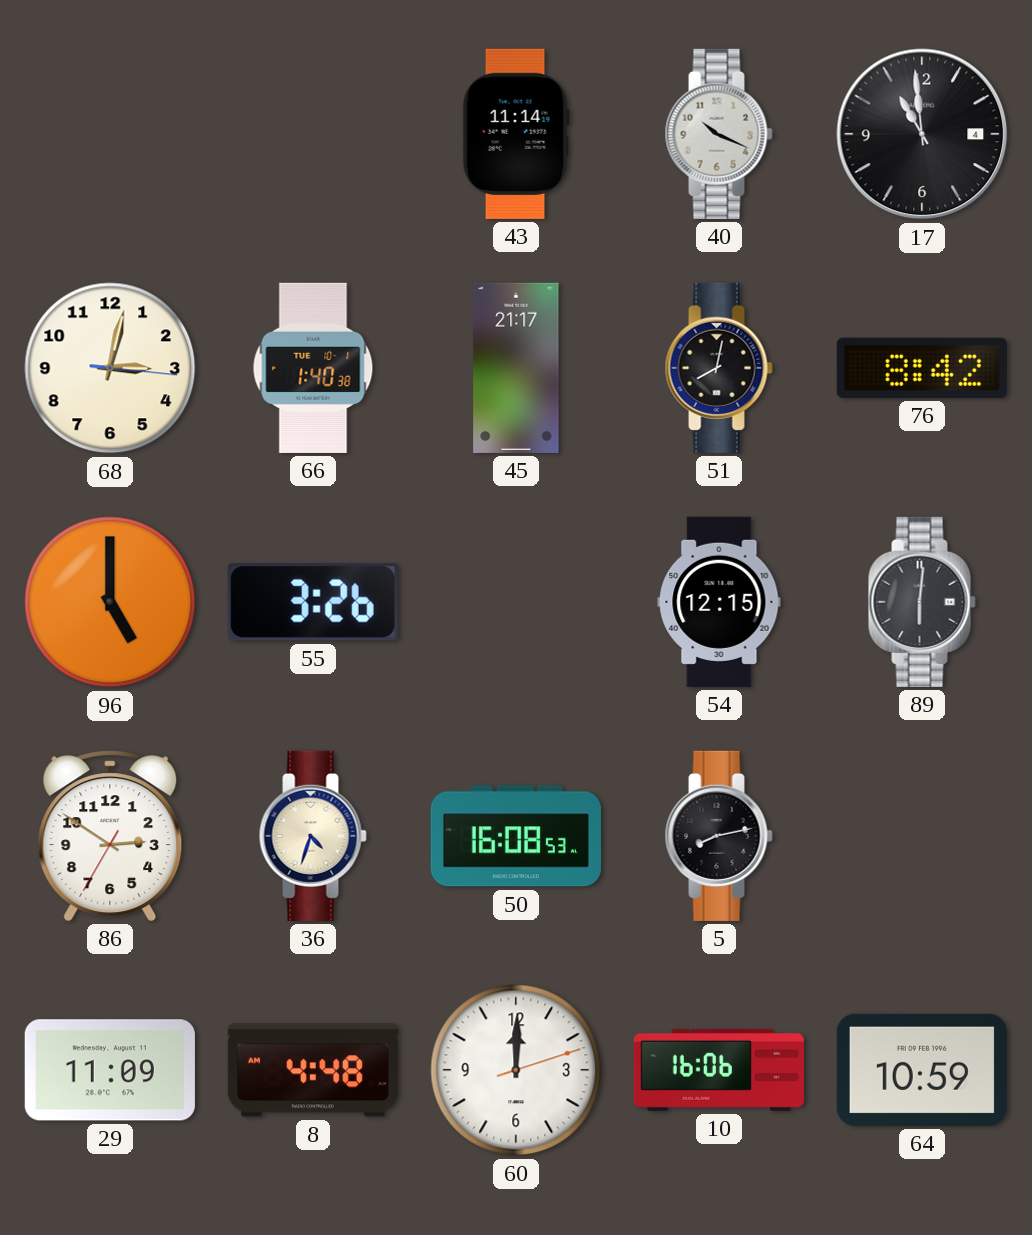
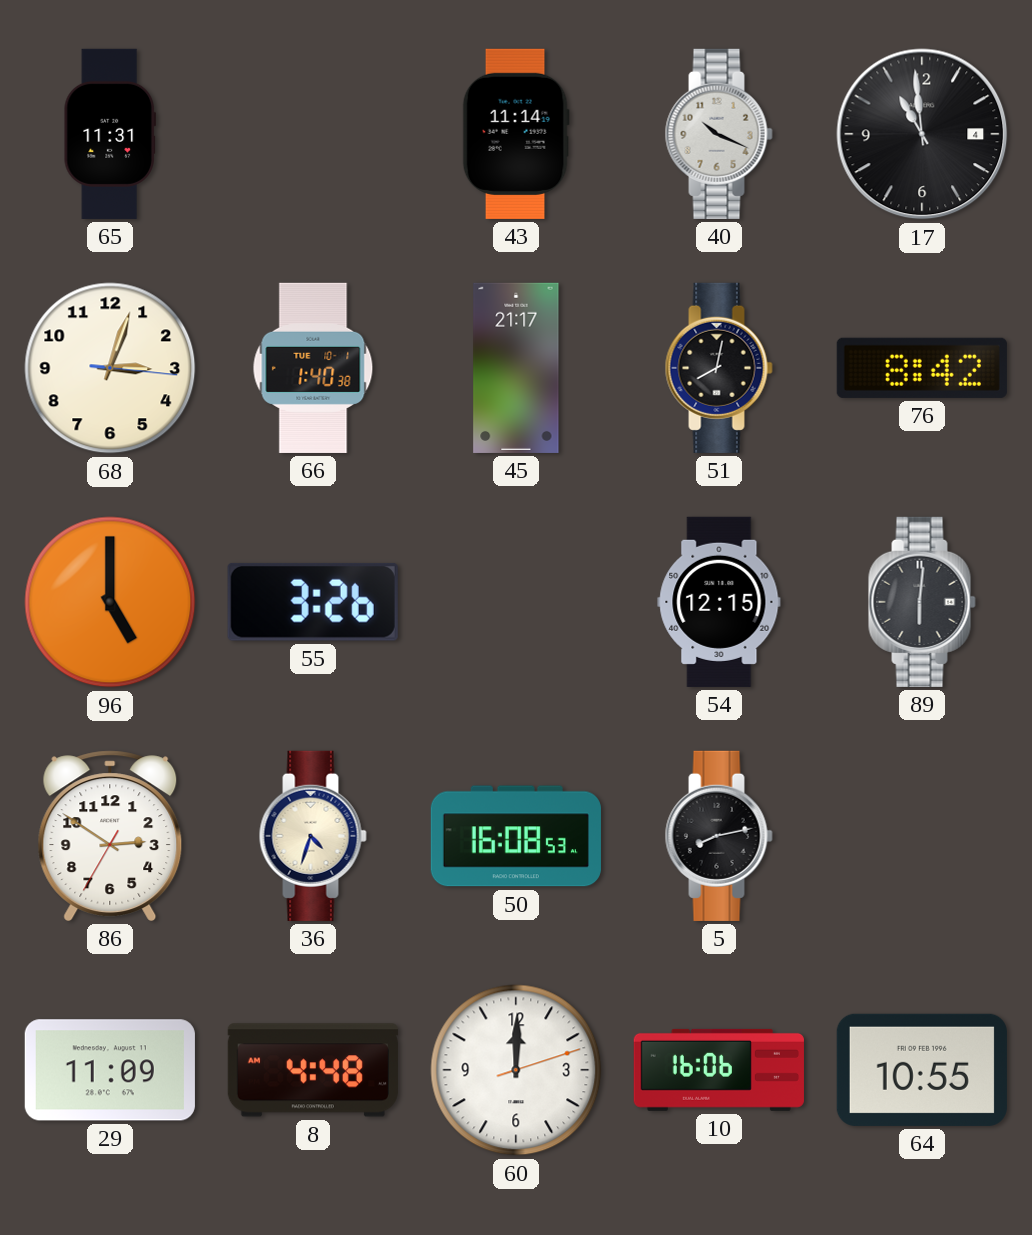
65: none -> 11:31
68: 3:02 -> 3:03
64: 10:59 -> 10:55
